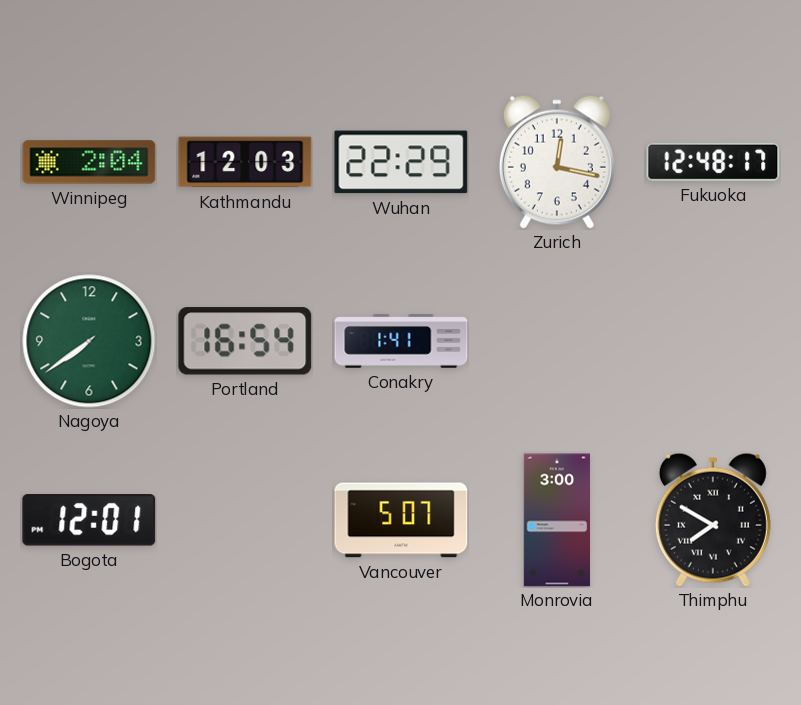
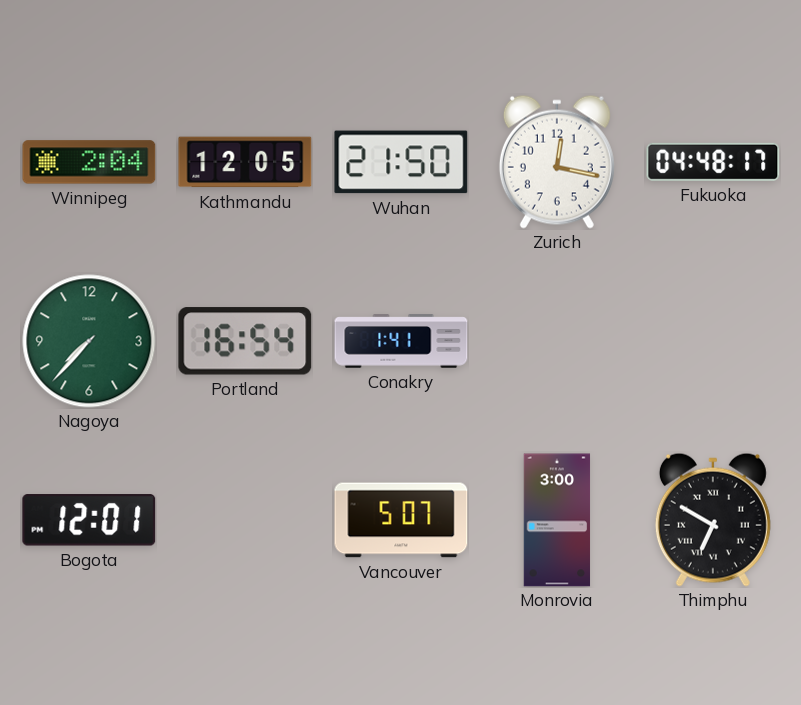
Kathmandu: 12:03 -> 12:05
Wuhan: 22:29 -> 21:50
Fukuoka: 12:48 -> 04:48
Nagoya: 7:39 -> 7:37
Thimphu: 7:50 -> 6:50
